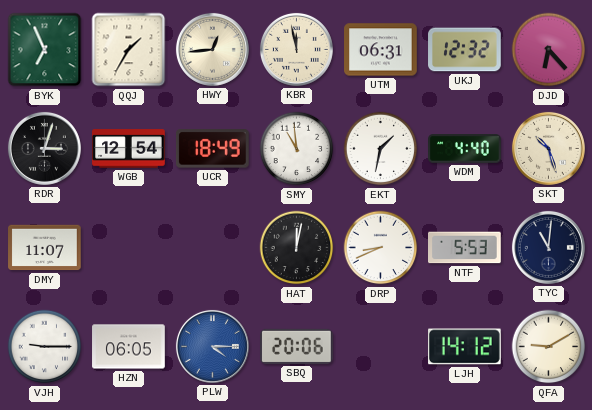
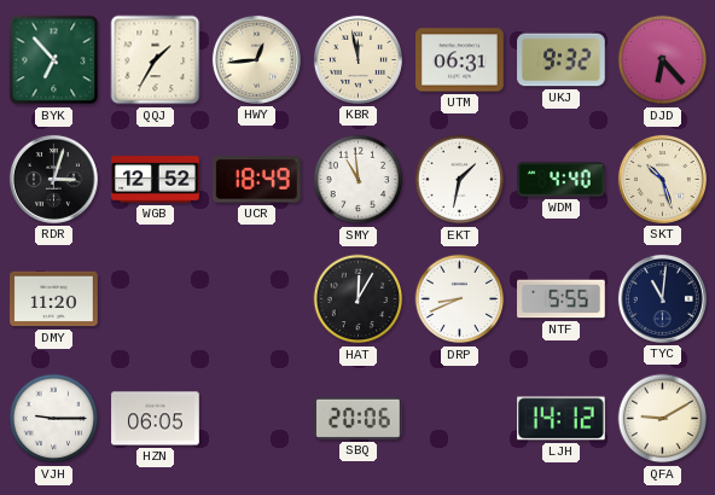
BYK: 6:56 -> 6:53
UKJ: 12:32 -> 9:32
WGB: 12:54 -> 12:52
DMY: 11:07 -> 11:20
HAT: 12:02 -> 12:05
NTF: 5:53 -> 5:55
PLW: 4:15 -> none
